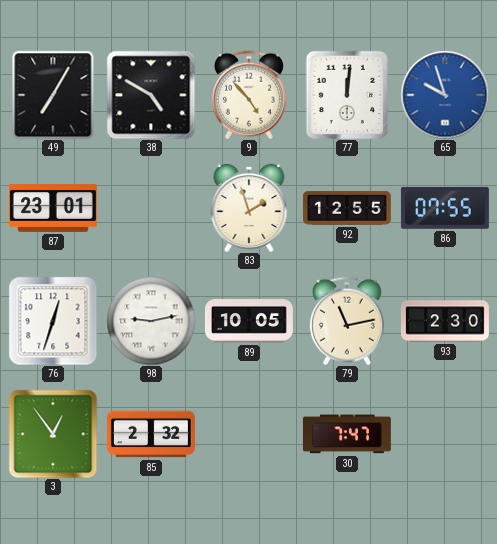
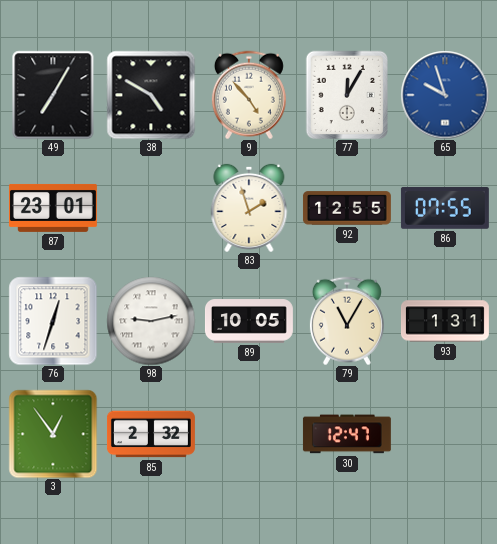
77: 12:01 -> 12:05
79: 11:13 -> 11:05
93: 2:30 -> 1:31
30: 7:47 -> 12:47
